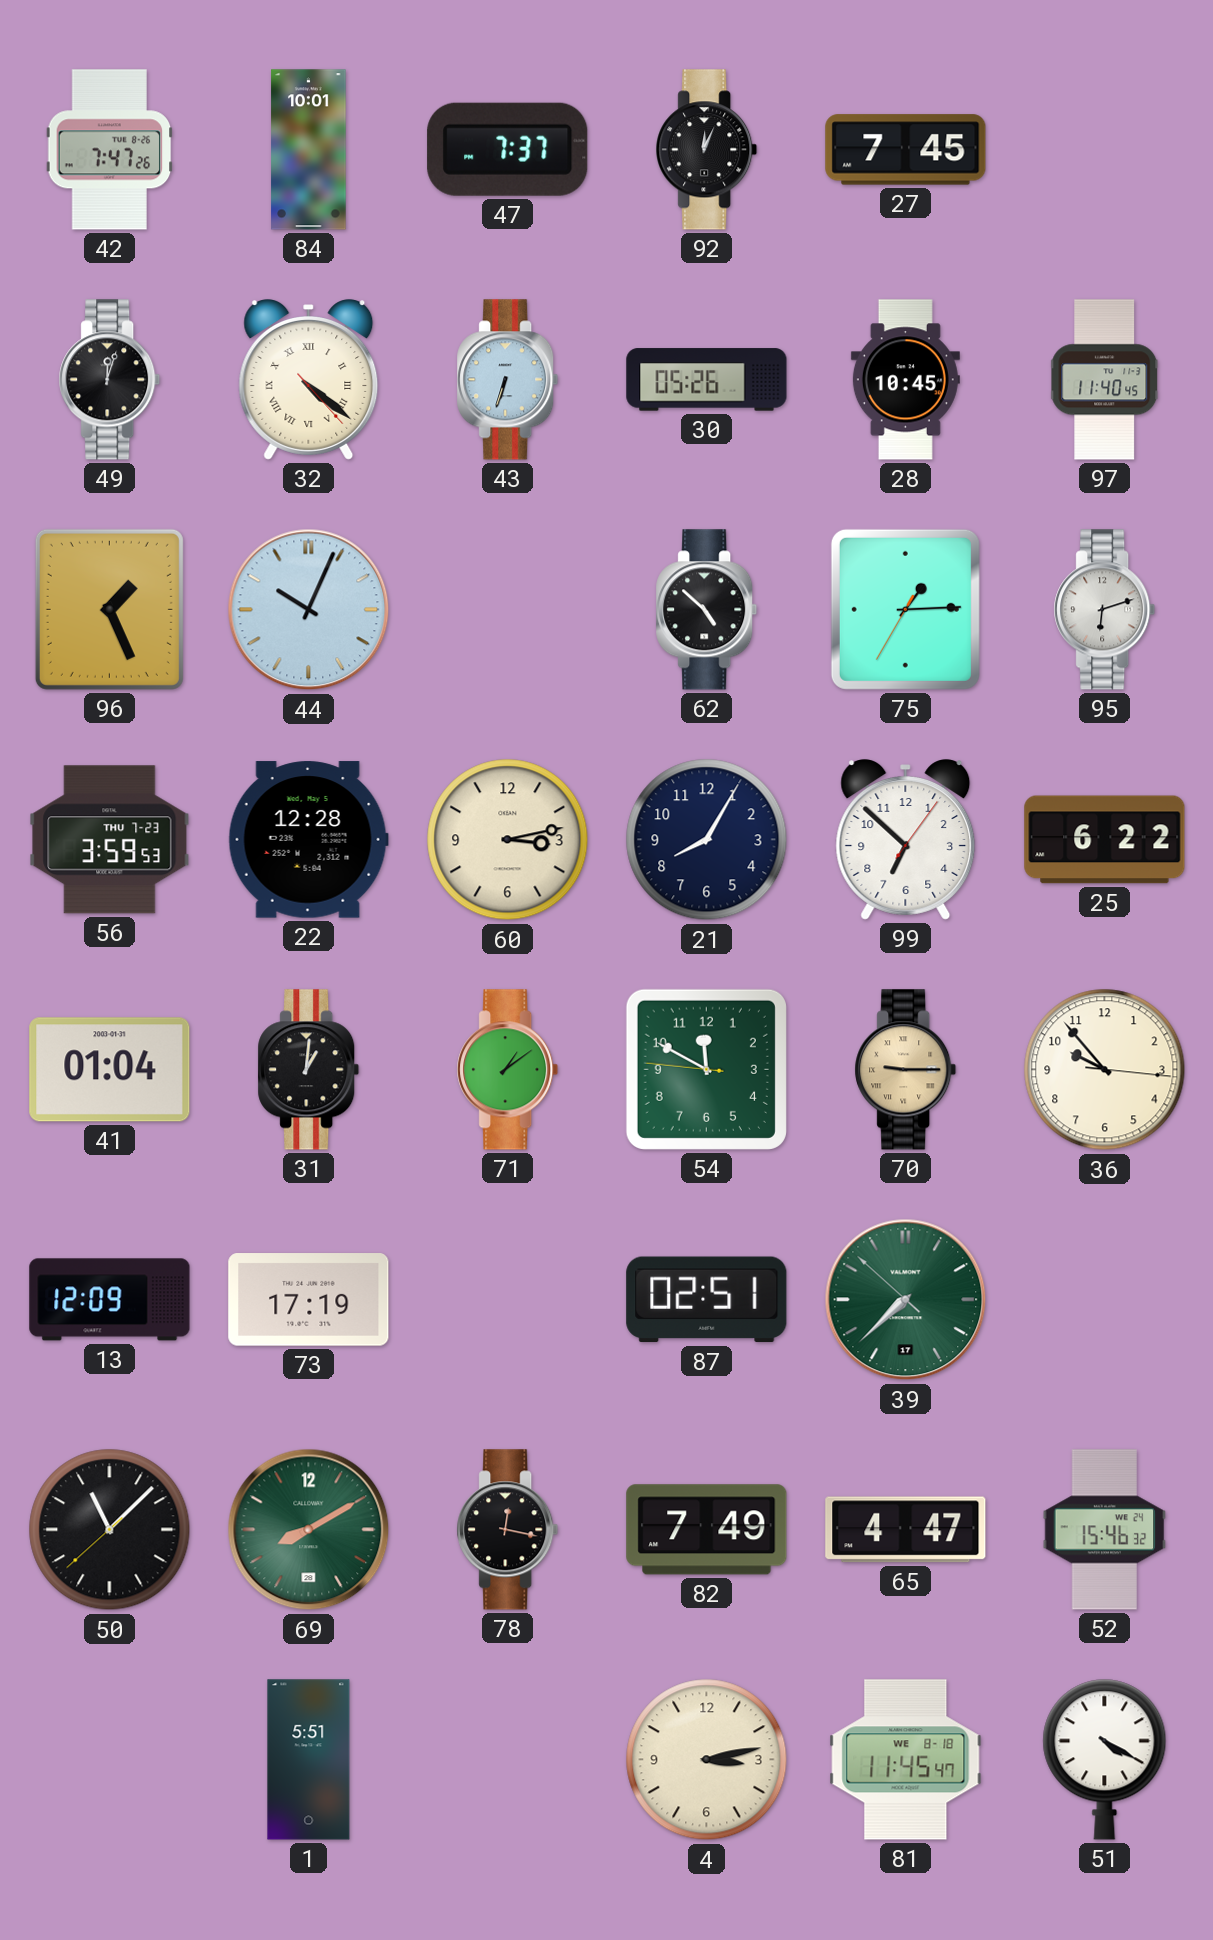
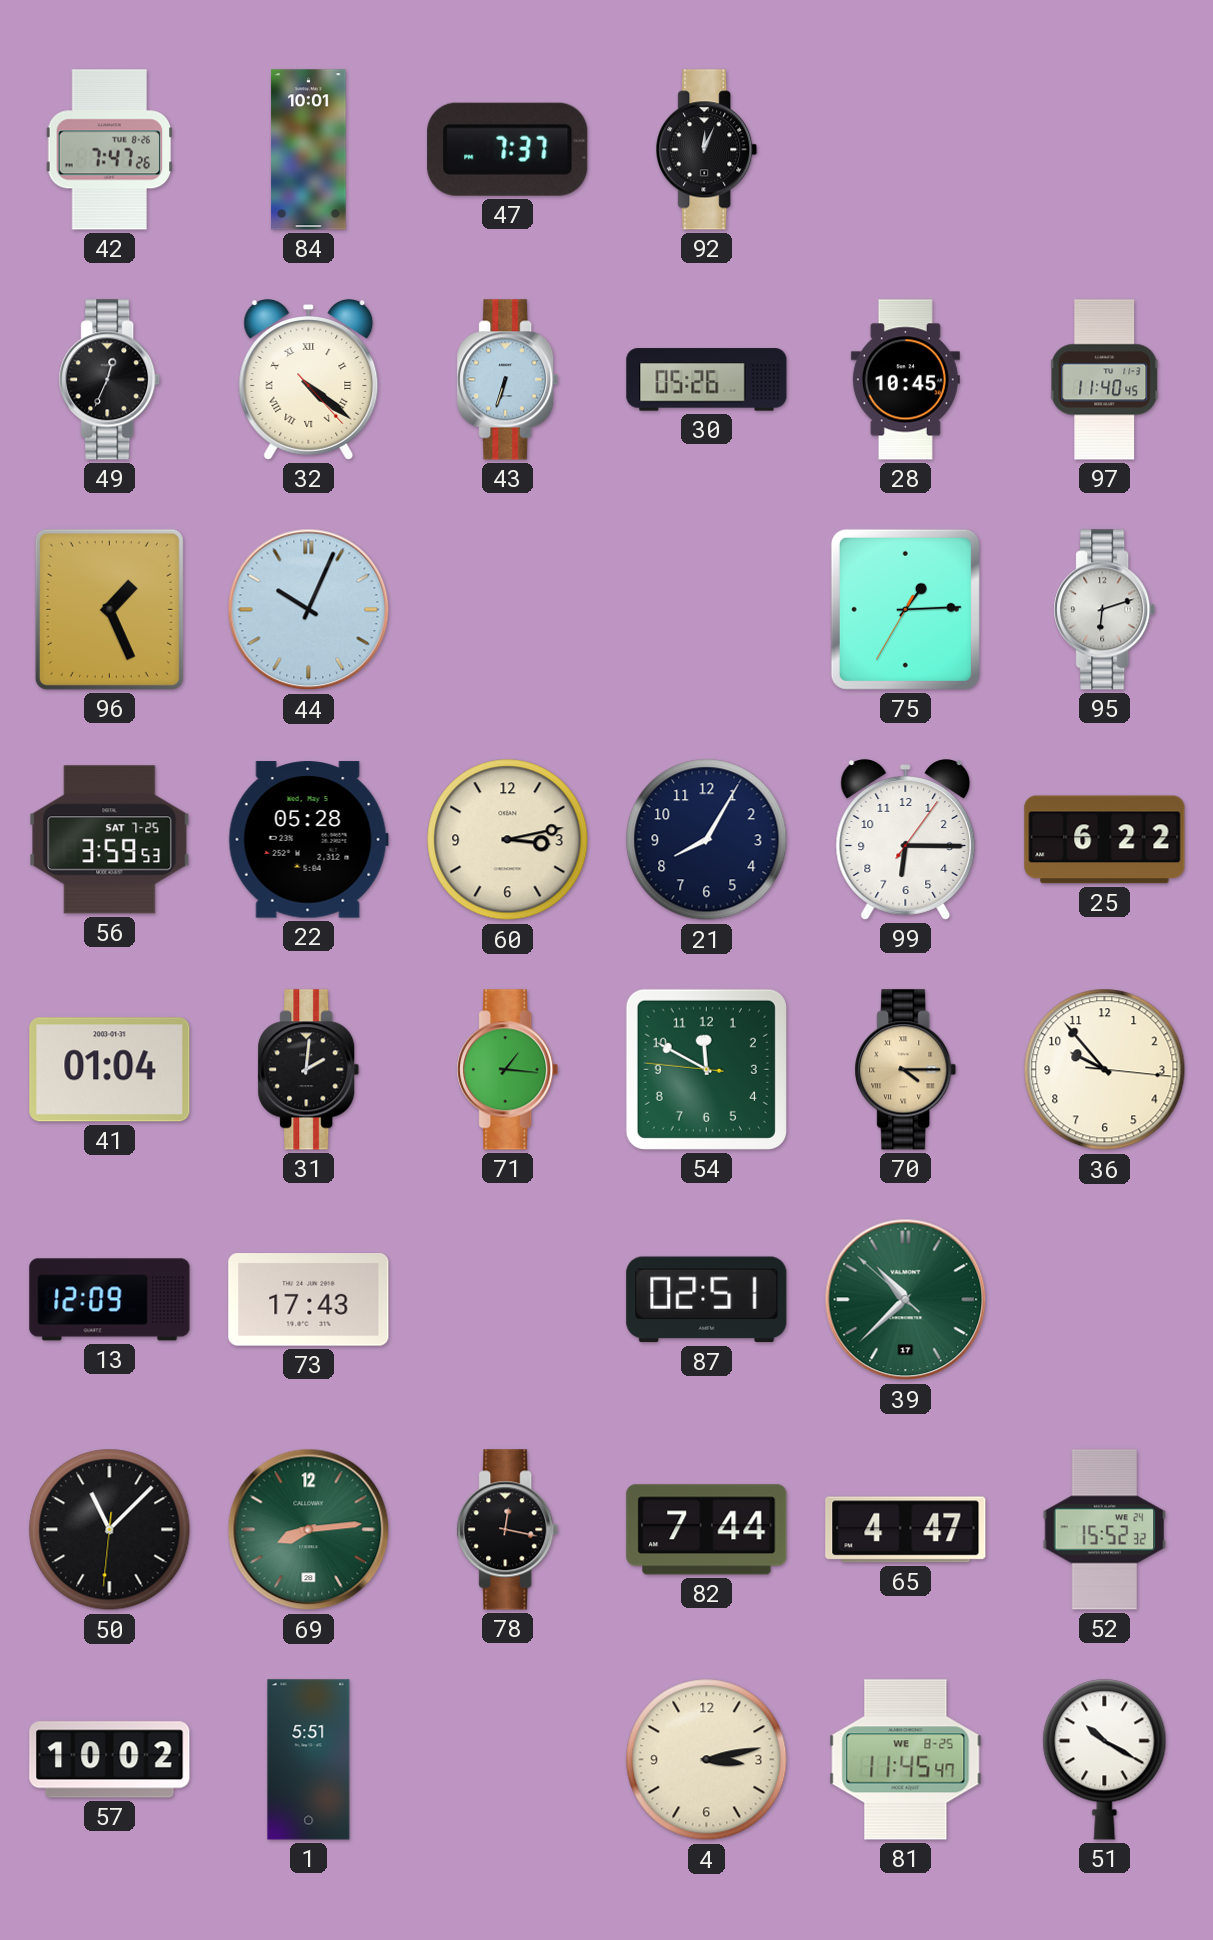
27: 7:45 -> none
49: 12:03 -> 12:34
62: 4:52 -> none
56 date: THU 7-23 -> SAT 7-25
22: 12:28 -> 05:28
99: 6:52 -> 6:15
31: 1:01 -> 2:01
71: 1:09 -> 1:16
70: 9:15 -> 4:15
73: 17:19 -> 17:43
39: 7:37 -> 10:37
50: 11:07:38 -> 11:07:31
69: 8:10 -> 8:14
82: 7:49 -> 7:44
52: 15:46 -> 15:52
57: none -> 10:02
81 date: WE 8-18 -> WE 8-25
51: 4:20 -> 10:20
